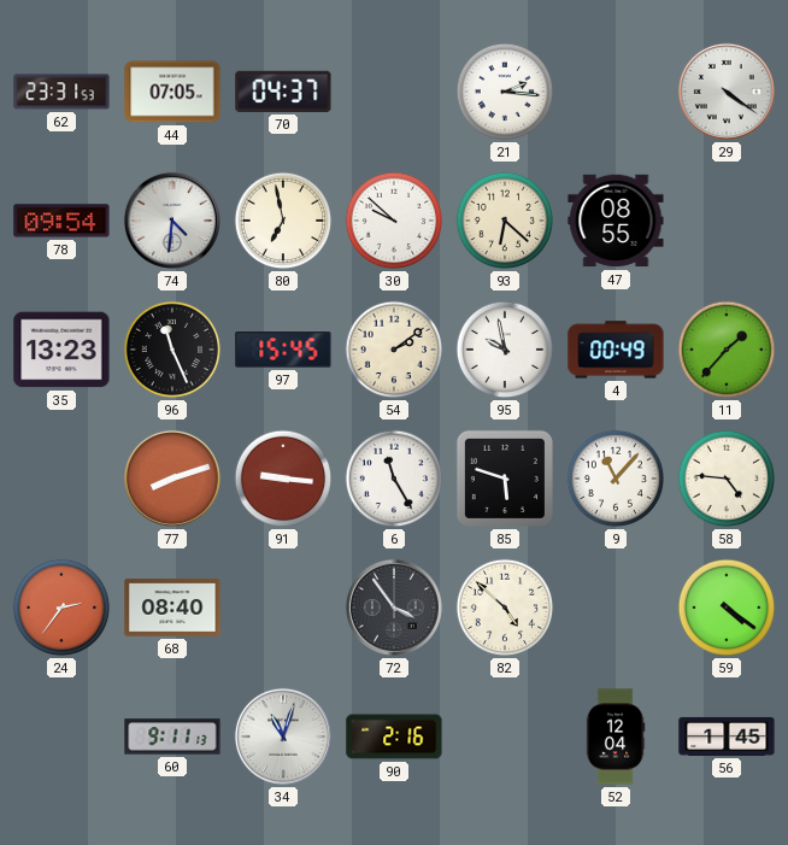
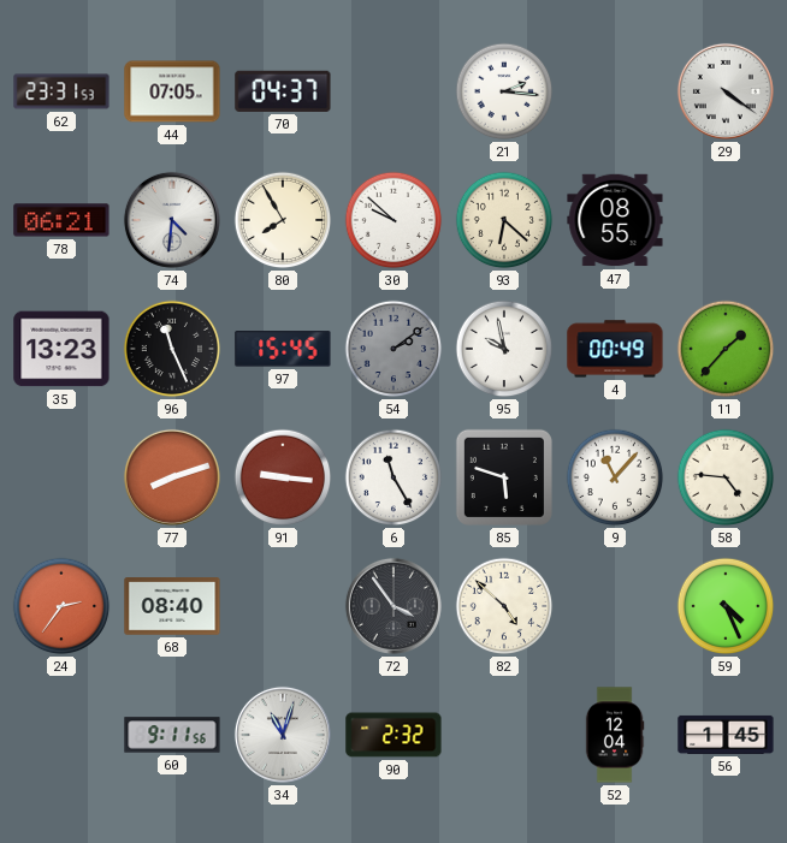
78: 09:54 -> 06:21
80: 6:58 -> 7:55
54 dial: cream -> grey
59: 4:21 -> 4:26
60: 9:11:13 -> 9:11:56
90: 2:16 -> 2:32
